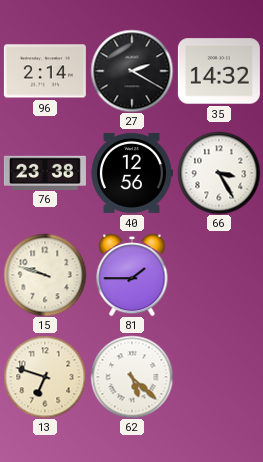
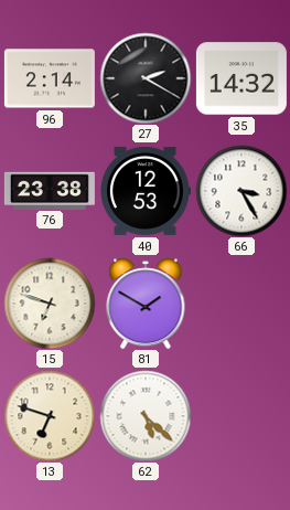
40: 12:56 -> 12:53
15: 9:48 -> 6:48
81: 1:45 -> 1:50
